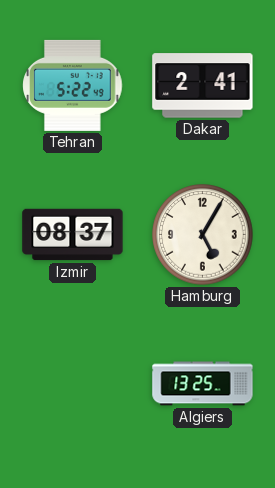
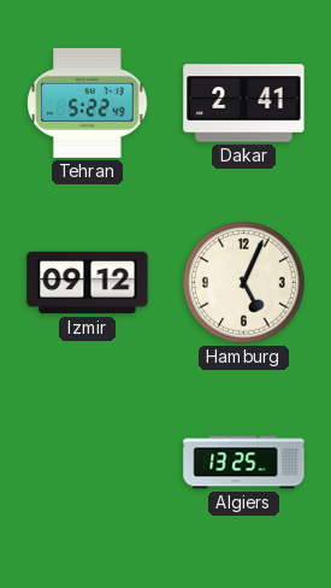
Izmir: 08:37 -> 09:12
Hamburg: 5:05 -> 5:04
